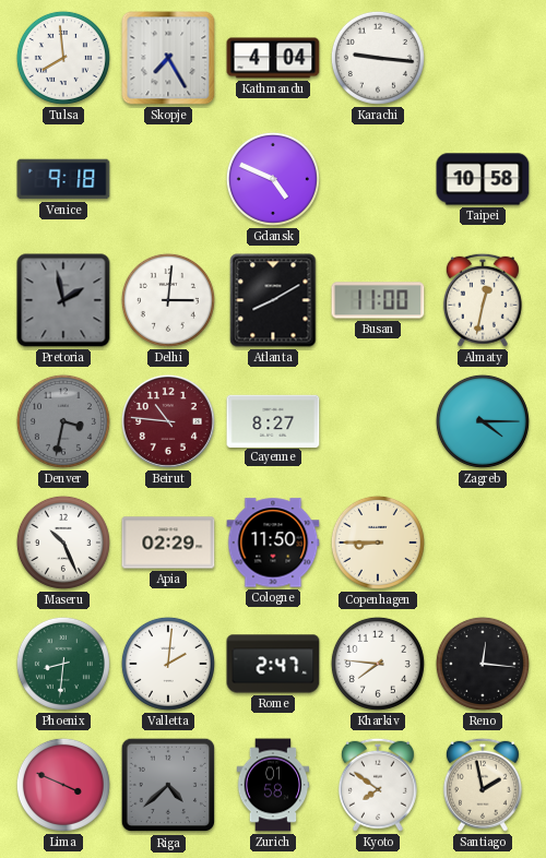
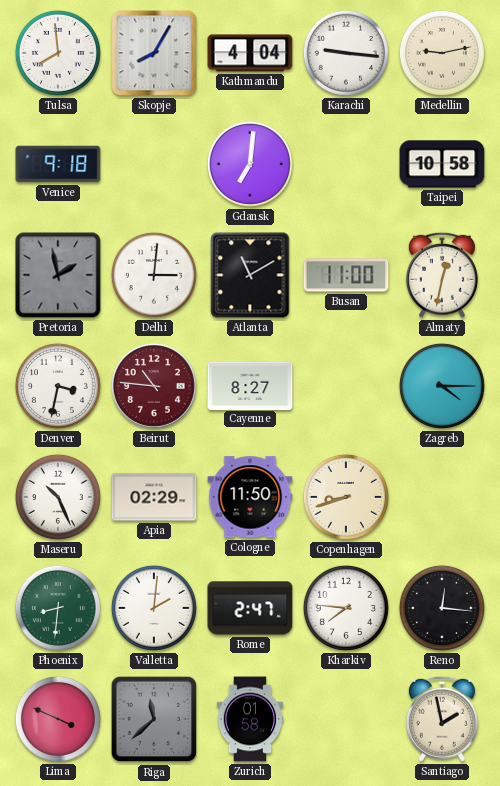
Skopje: 7:25 -> 8:05
Medellin: none -> 9:13
Gdansk: 4:49 -> 7:01
Atlanta: 8:10 -> 11:10
Denver dial: grey -> white
Copenhagen: 8:45 -> 8:42
Riga: 4:38 -> 11:38
Kyoto: 7:51 -> none
